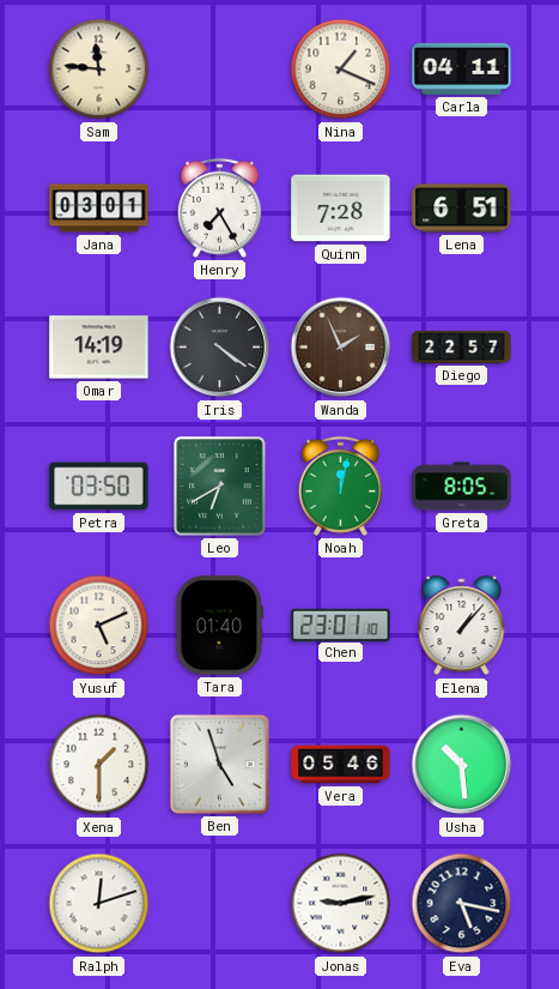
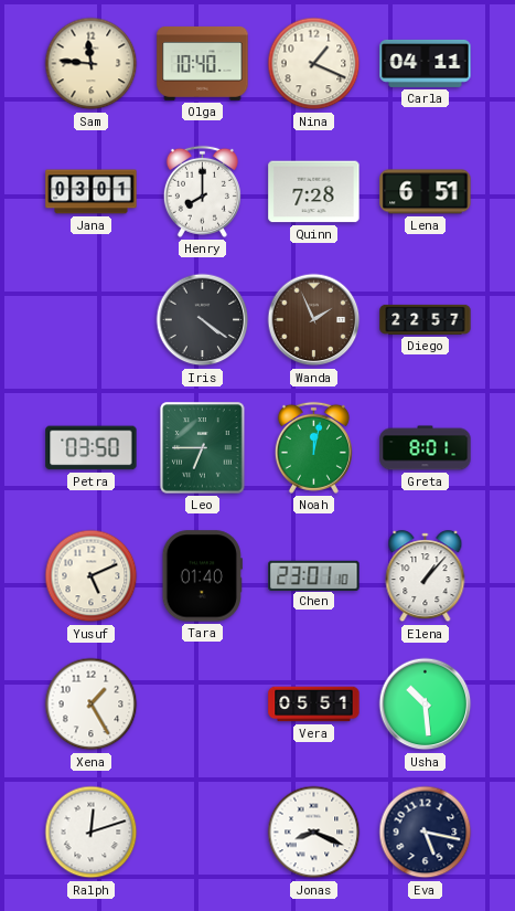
Olga: none -> 10:40
Henry: 7:25 -> 8:00
Omar: 14:19 -> none
Leo: 6:40 -> 6:45
Greta: 8:05 -> 8:01
Xena: 1:30 -> 1:25
Ben: 4:57 -> none
Vera: 05:46 -> 05:51
Jonas: 9:13 -> 8:19
